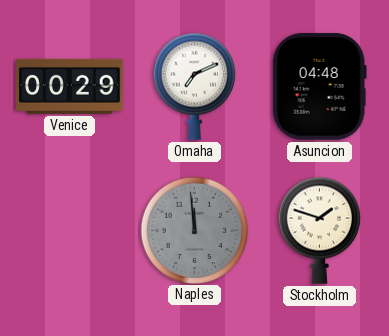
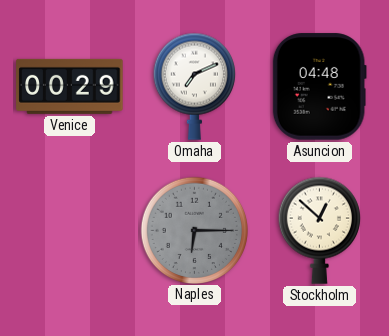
Naples: 11:59 -> 6:15
Stockholm: 1:48 -> 12:52
